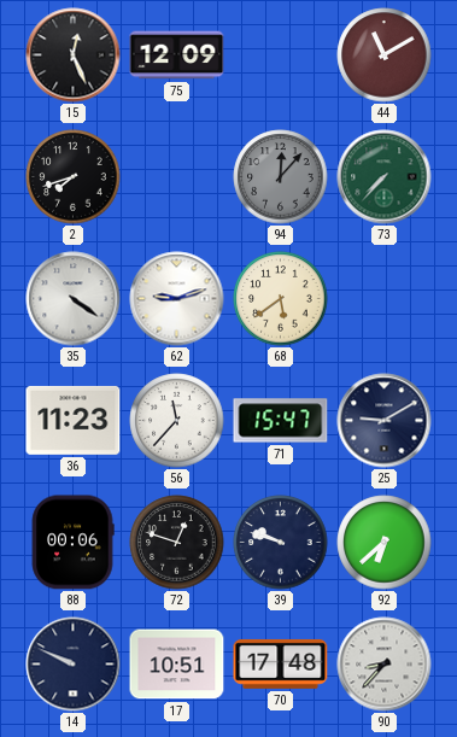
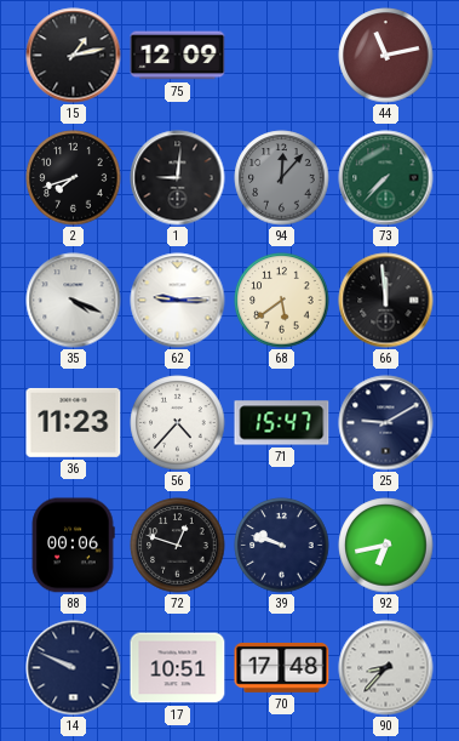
15: 12:26 -> 1:13
44: 11:10 -> 11:13
1: none -> 9:01
35: 4:21 -> 4:19
62: 9:12 -> 9:15
66: none -> 11:59
56: 11:37 -> 4:37
92: 6:38 -> 6:43
